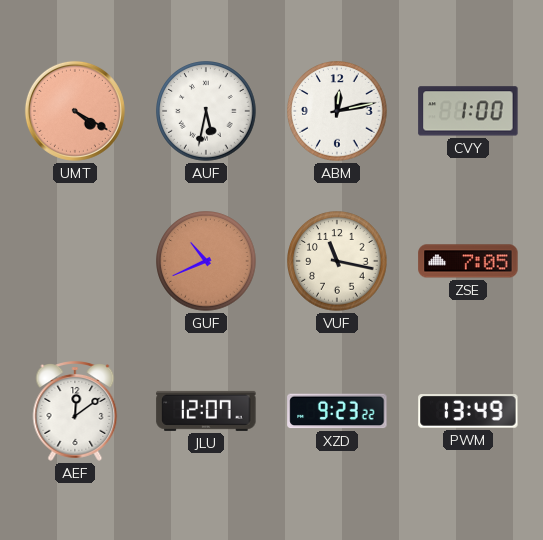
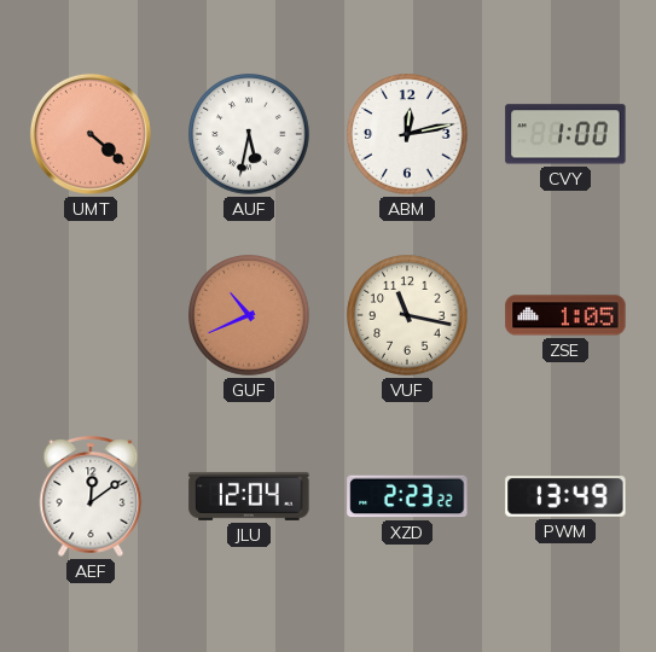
UMT: 4:20 -> 4:22
ZSE: 7:05 -> 1:05
JLU: 12:07 -> 12:04
XZD: 9:23 -> 2:23
